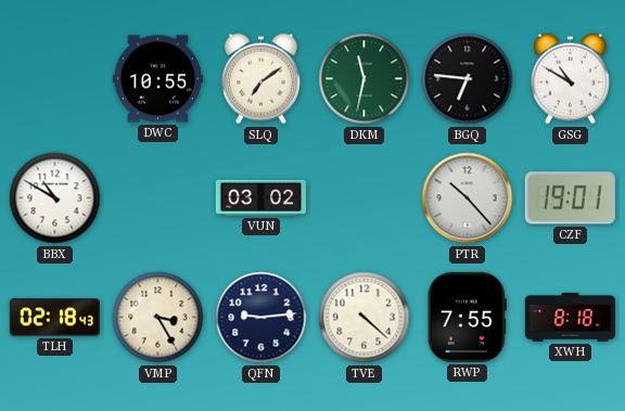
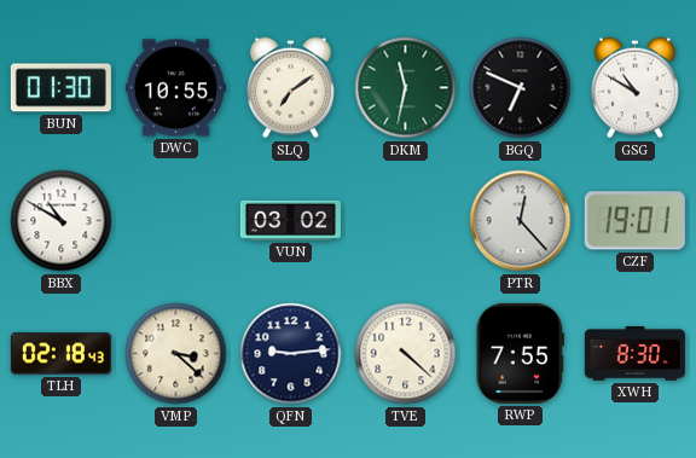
BUN: none -> 01:30
BGQ: 6:46 -> 6:49
PTR: 10:23 -> 12:23
VMP: 3:25 -> 3:22
XWH: 8:18 -> 8:30
